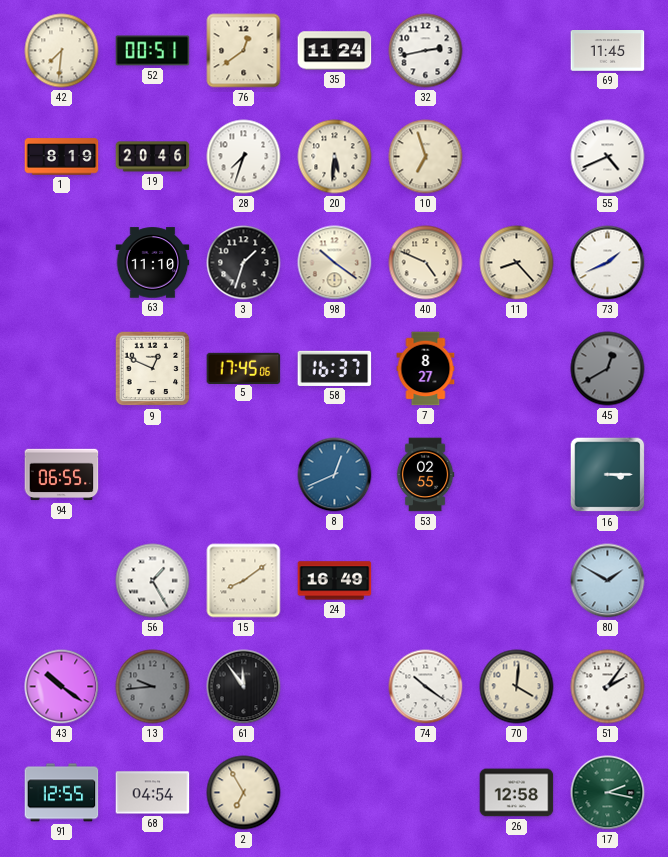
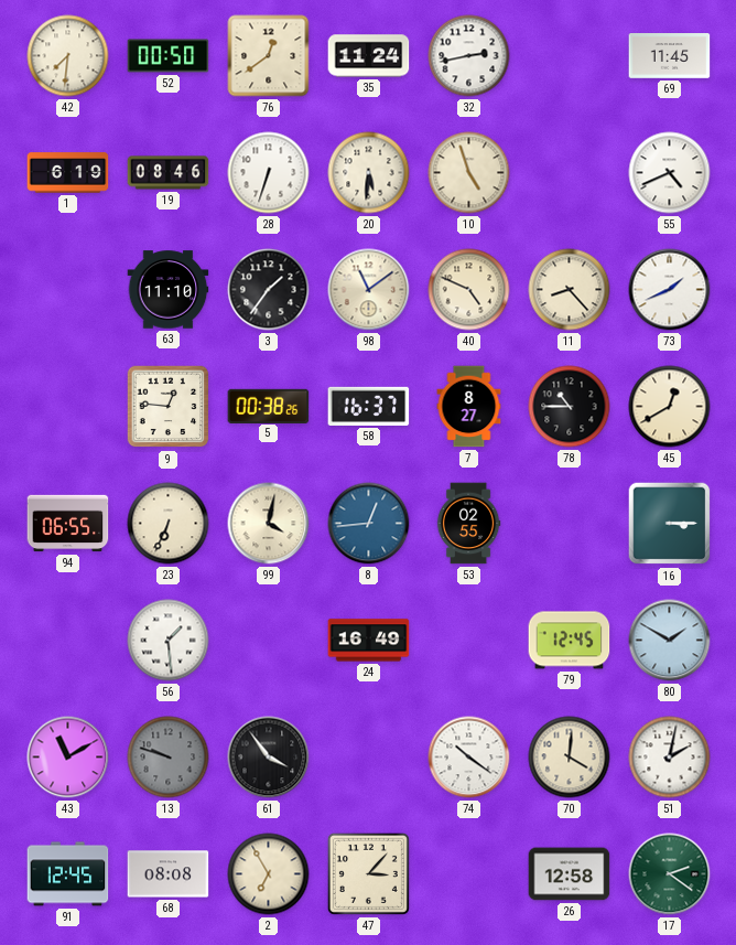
52: 00:51 -> 00:50
1: 8:19 -> 6:19
19: 20:46 -> 08:46
28: 7:33 -> 6:33
10: 6:57 -> 4:57
3: 1:33 -> 1:36
98: 10:21 -> 11:09
9: 12:49 -> 12:46
5: 17:45 -> 00:38
78: none -> 10:45
45 dial: grey -> cream
23: none -> 6:34
99: none -> 4:02
8: 12:41 -> 12:44
56: 1:25 -> 1:29
15: 8:09 -> none
79: none -> 12:45
43: 10:21 -> 11:10
13: 9:44 -> 9:48
61: 11:54 -> 3:54
51: 2:06 -> 2:02
91: 12:55 -> 12:45
68: 04:54 -> 08:08
47: none -> 3:07
17: 2:17 -> 2:21
